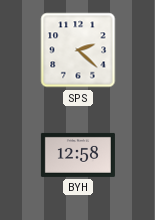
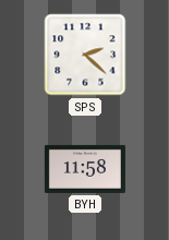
BYH: 12:58 -> 11:58
